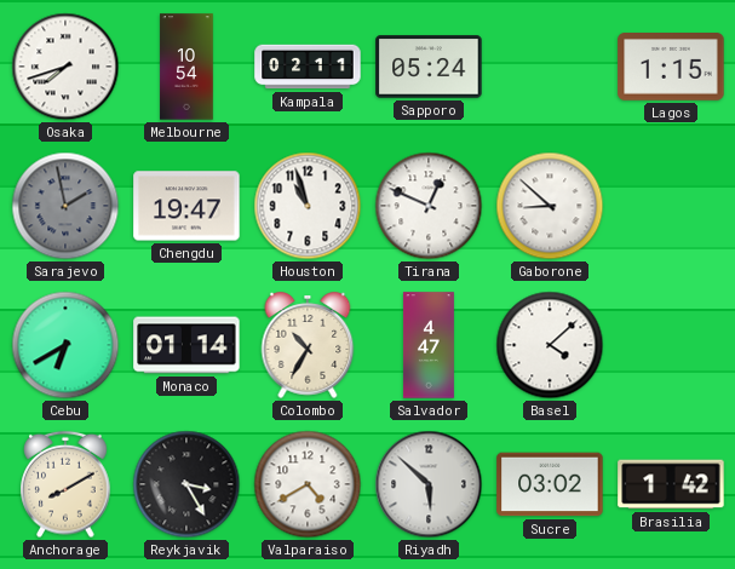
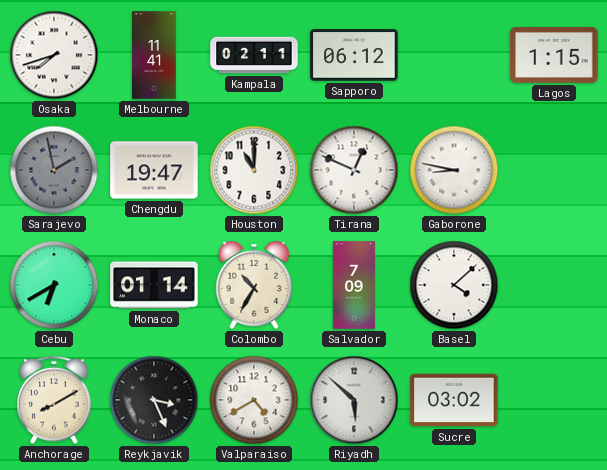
Melbourne: 10:54 -> 11:41
Sapporo: 05:24 -> 06:12
Houston: 10:57 -> 11:00
Gaborone: 8:52 -> 8:47
Salvador: 4:47 -> 7:09
Reykjavik: 3:25 -> 3:26
Brasilia: 1:42 -> none
